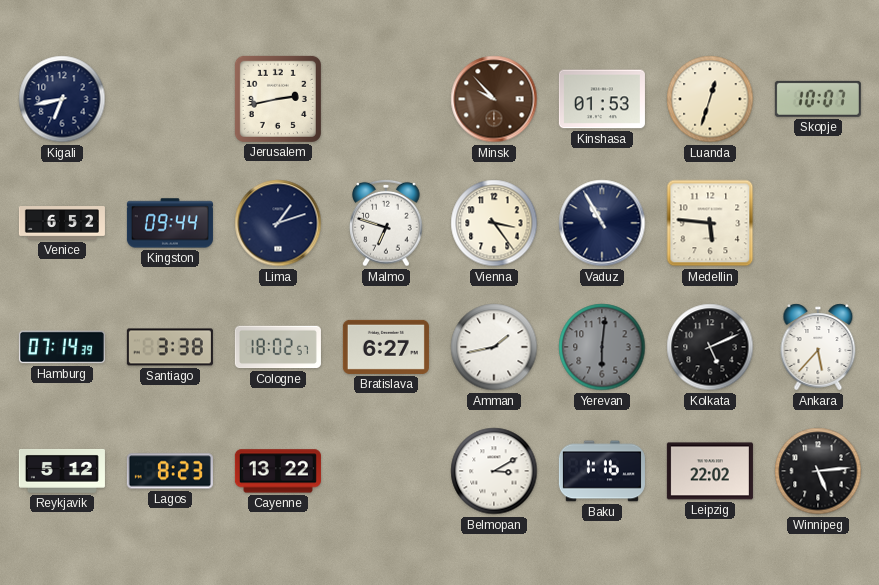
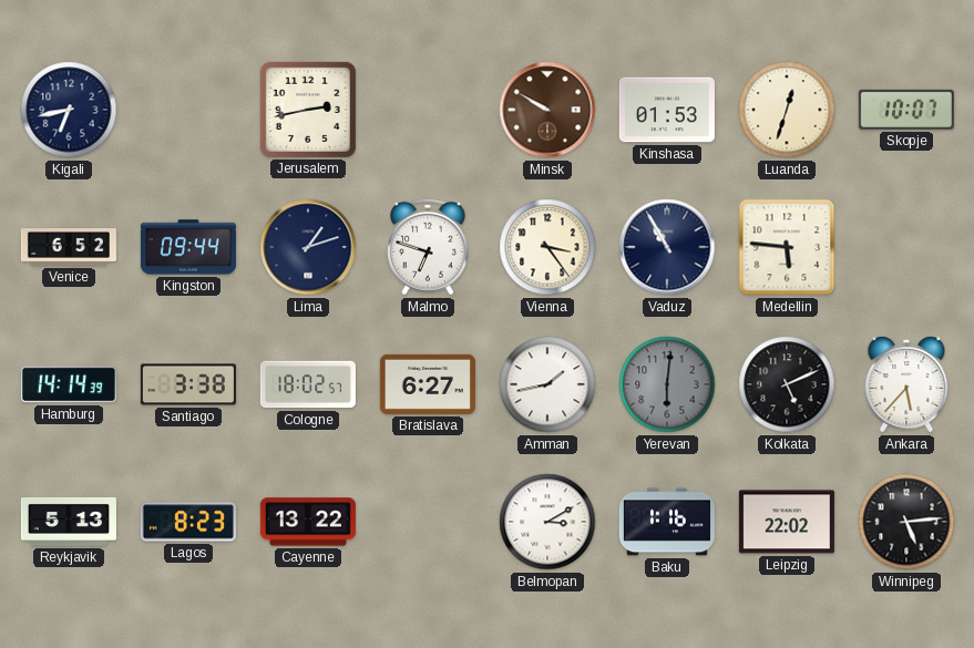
Minsk: 9:53 -> 9:50
Hamburg: 07:14 -> 14:14
Reykjavik: 5:12 -> 5:13
